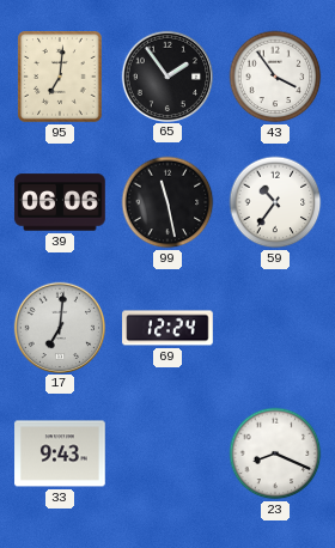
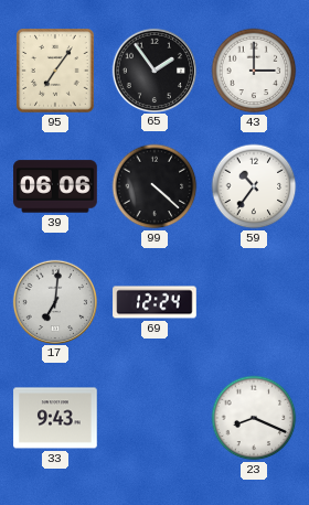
95: 7:01 -> 7:06
43: 3:54 -> 3:00
99: 11:28 -> 4:22
